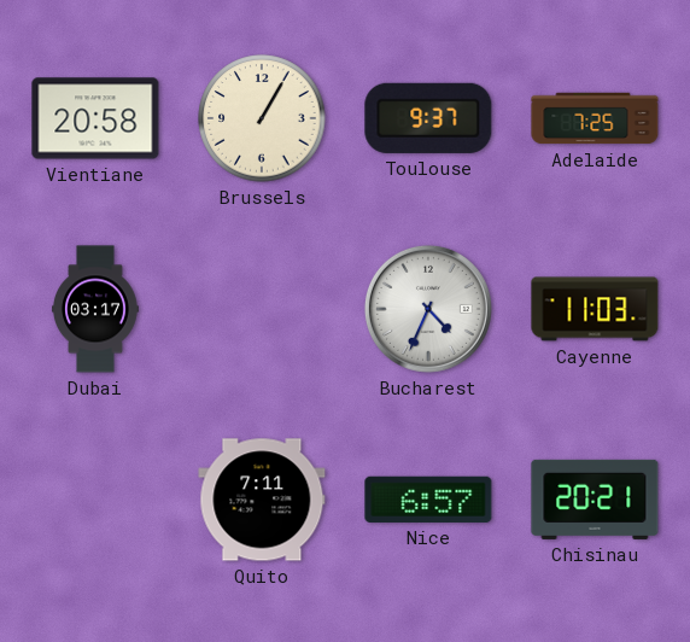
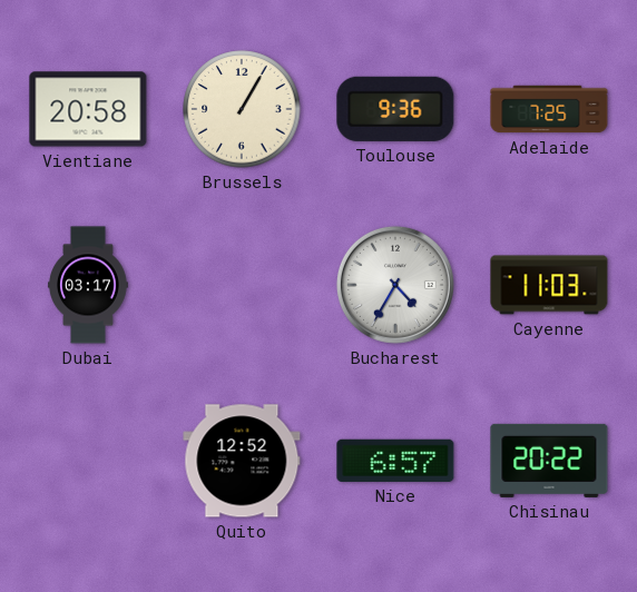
Toulouse: 9:37 -> 9:36
Bucharest: 4:34 -> 4:35
Quito: 7:11 -> 12:52
Chisinau: 20:21 -> 20:22
